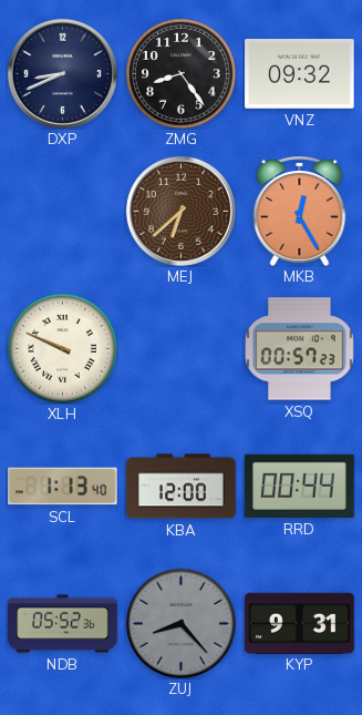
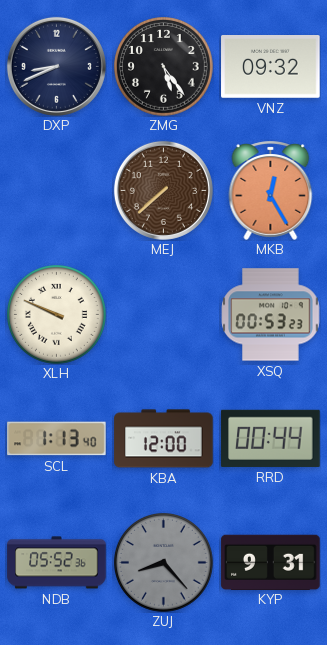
ZMG: 8:24 -> 5:24
MEJ: 6:38 -> 7:38
XSQ: 00:57 -> 00:53
